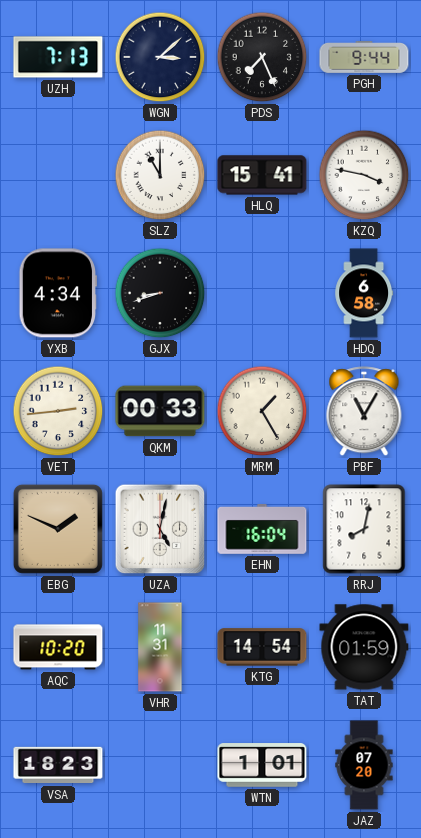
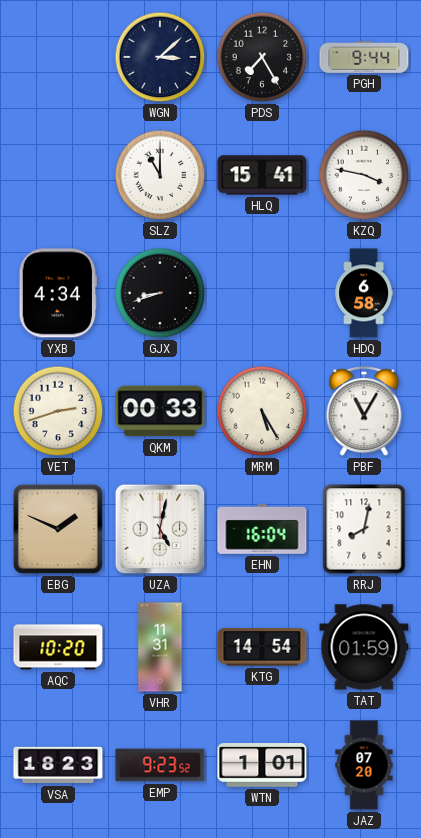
UZH: 7:13 -> none
PDS: 7:26 -> 7:25
VET: 2:44 -> 2:42
MRM: 1:25 -> 5:25
EMP: none -> 9:23
